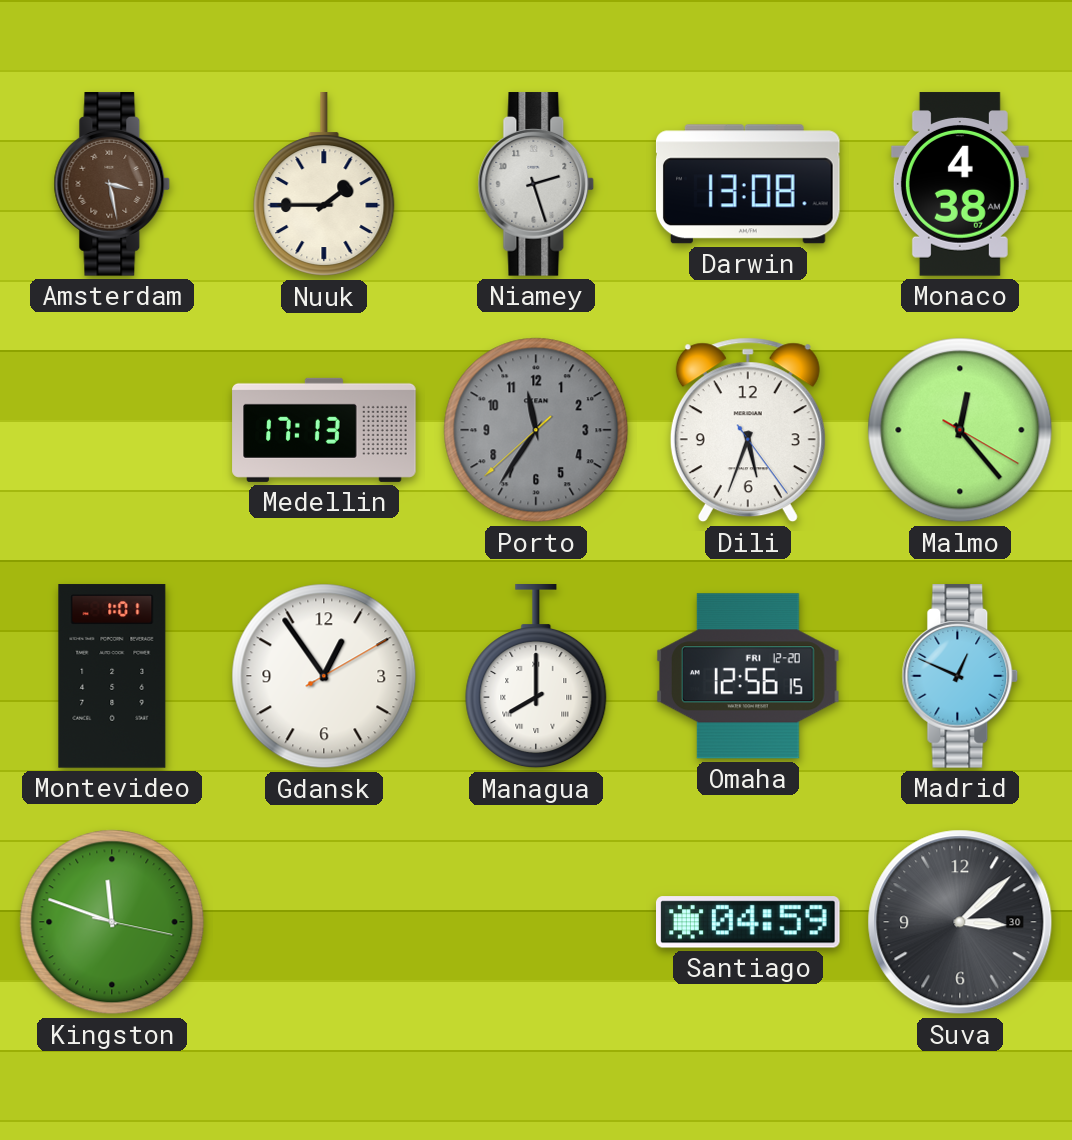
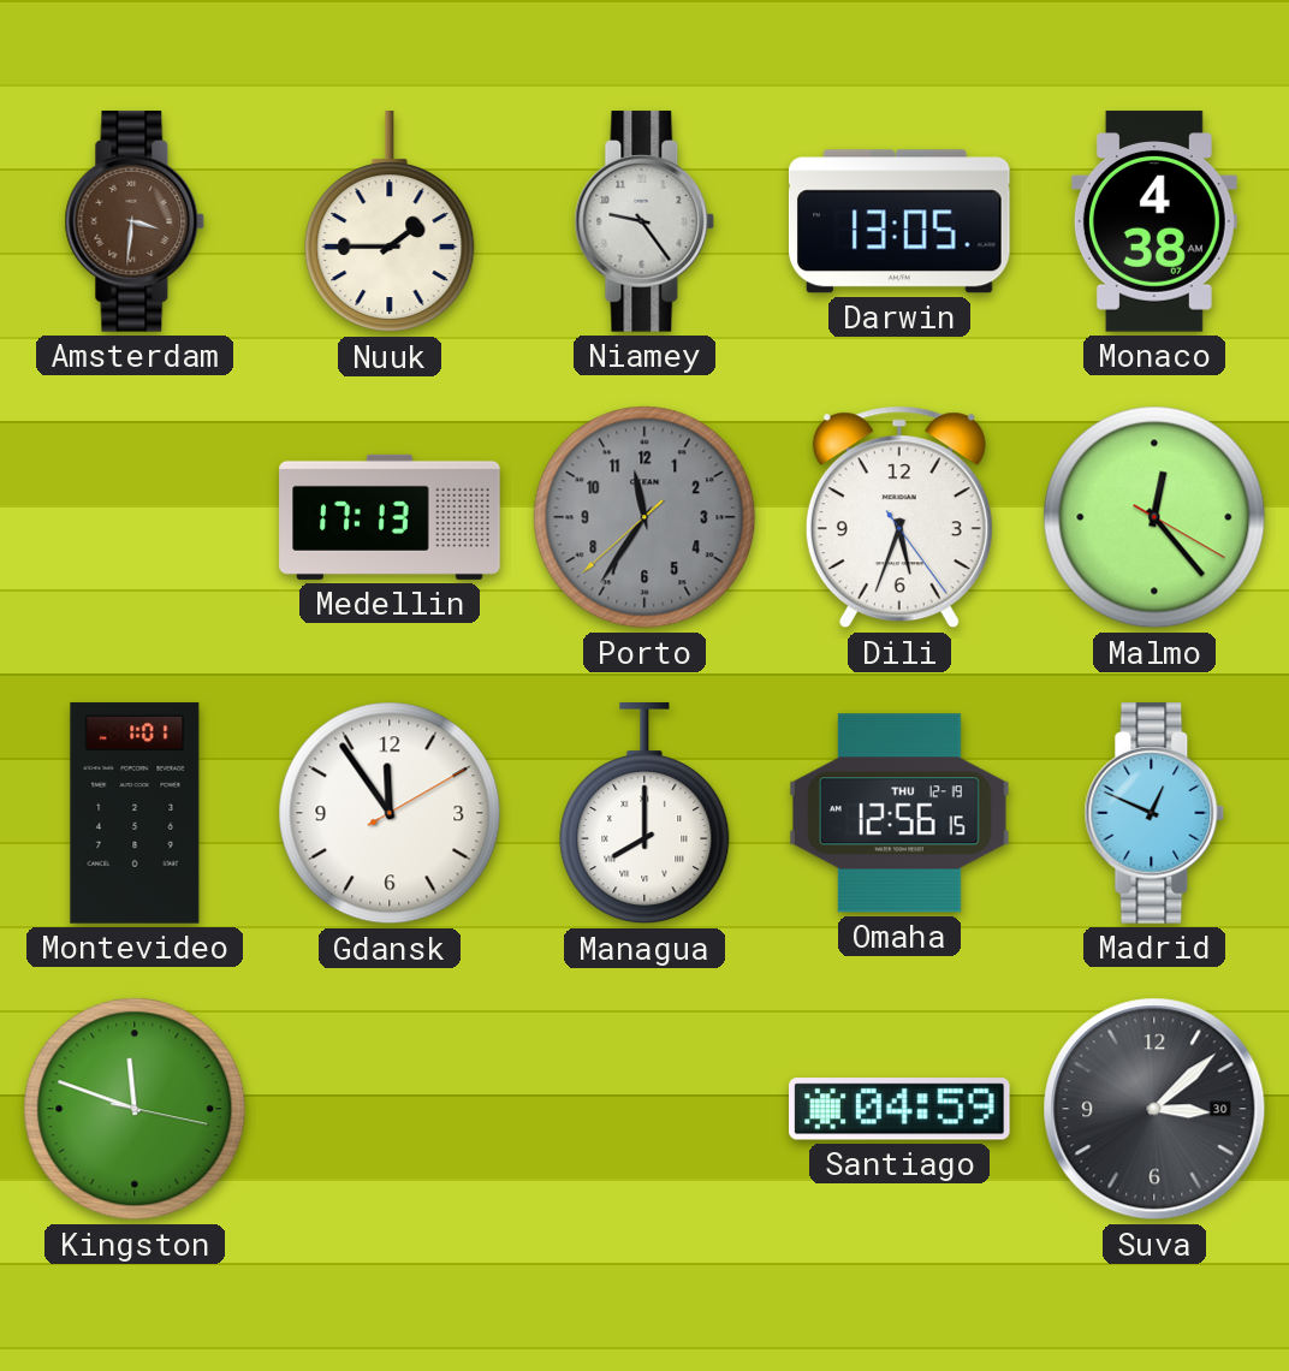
Amsterdam: 3:28 -> 3:31
Niamey: 2:27 -> 9:24
Darwin: 13:08 -> 13:05
Gdansk: 12:54 -> 11:54
Omaha date: FRI 12-20 -> THU 12-19
